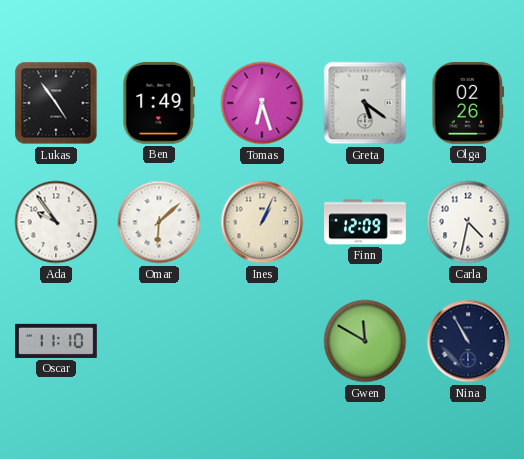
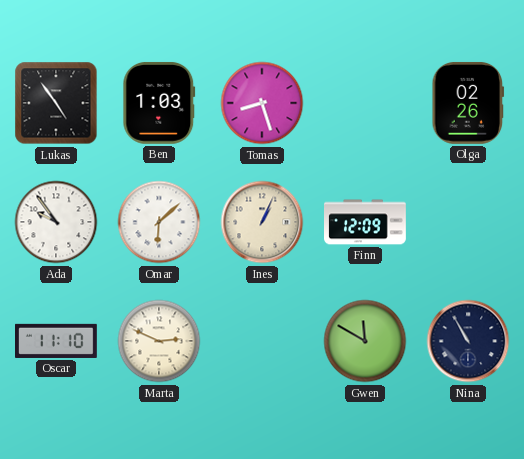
Ben: 1:49 -> 1:03
Tomas: 6:27 -> 8:27
Greta: 5:21 -> none
Carla: 4:32 -> none
Marta: none -> 2:49
